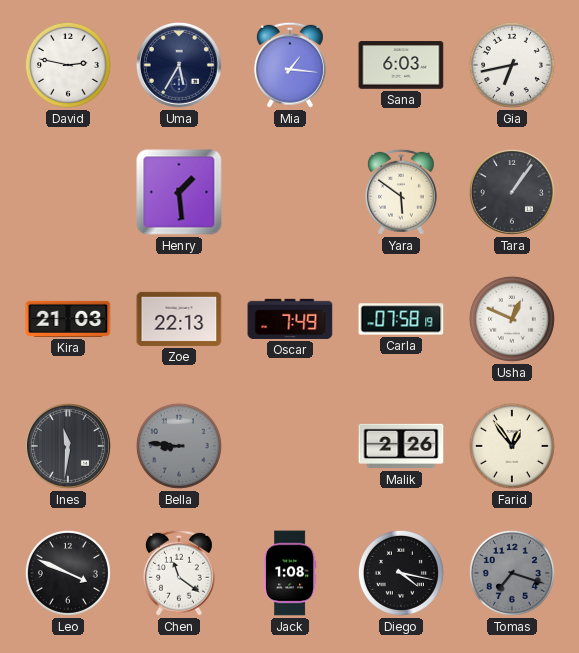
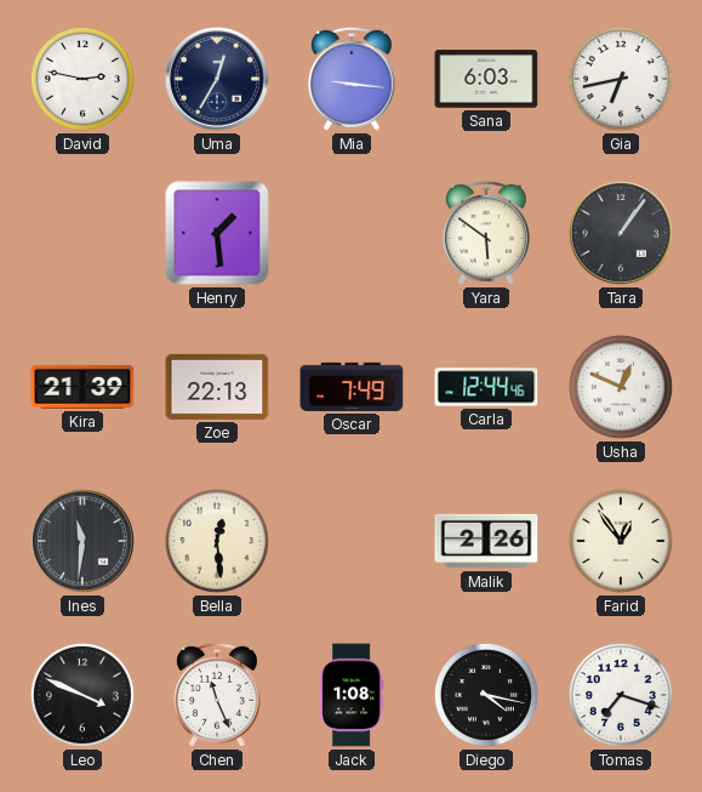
Uma: 5:35 -> 12:35
Mia: 1:16 -> 9:16
Kira: 21:03 -> 21:39
Carla: 07:58 -> 12:44
Bella: 8:46 -> 12:29
Bella dial: grey -> cream
Chen: 11:21 -> 11:26
Tomas dial: grey -> white
